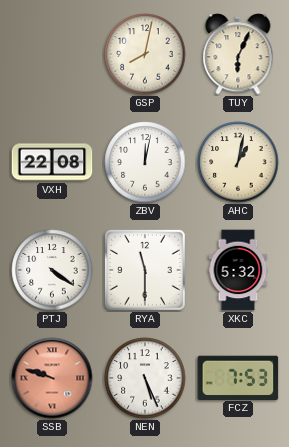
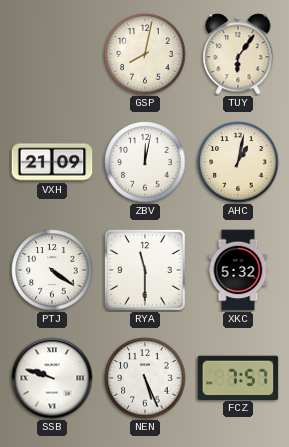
TUY: 6:04 -> 6:06
VXH: 22:08 -> 21:09
SSB dial: salmon -> white
FCZ: 7:53 -> 7:57
